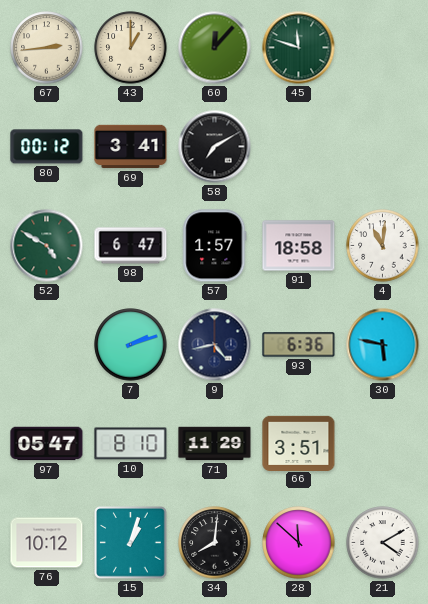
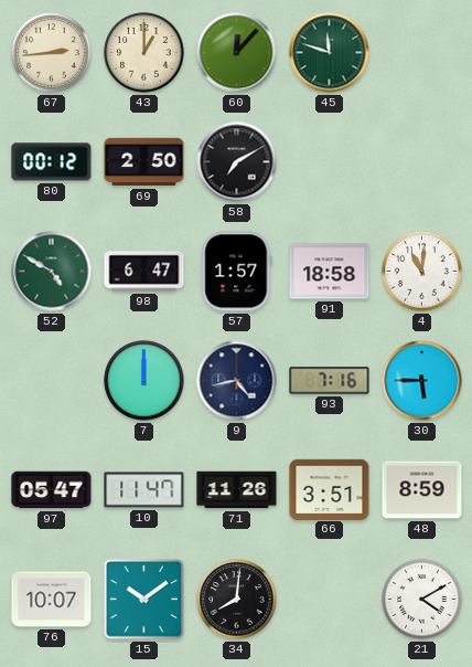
69: 3:41 -> 2:50
7: 2:12 -> 12:00
93: 6:36 -> 7:16
30: 5:47 -> 5:45
10: 8:10 -> 11:47
71: 11:29 -> 11:26
48: none -> 8:59
76: 10:12 -> 10:07
15: 1:03 -> 10:09
28: 11:52 -> none
